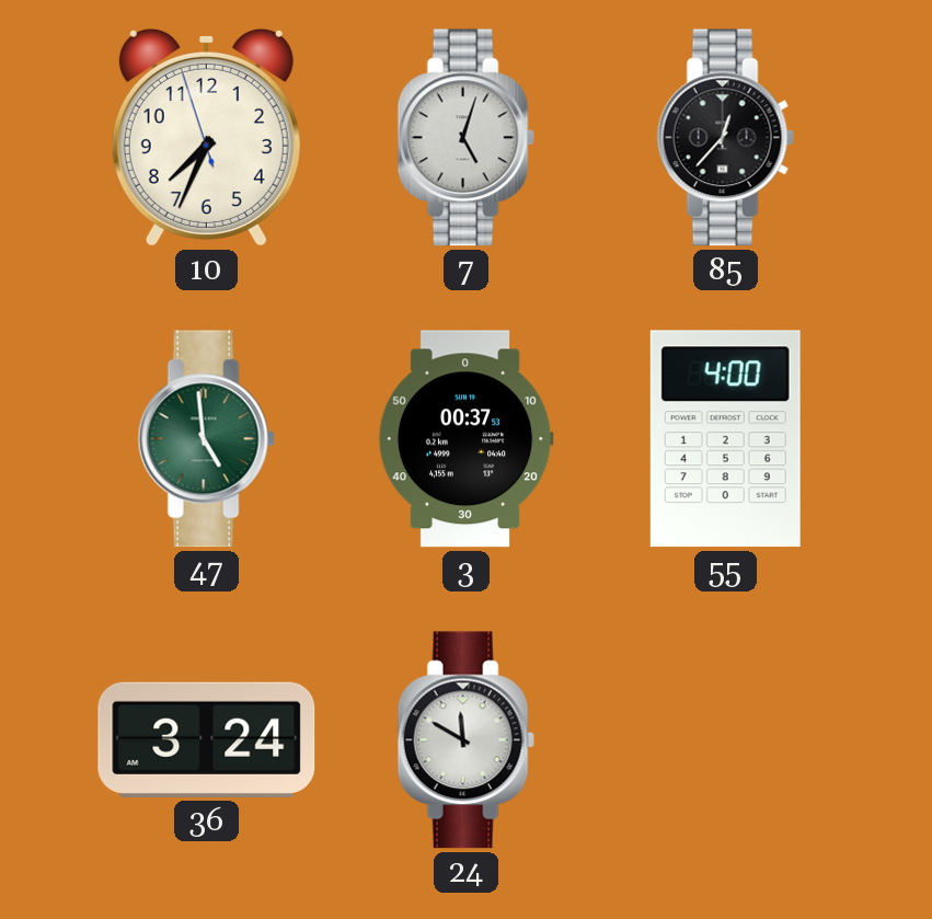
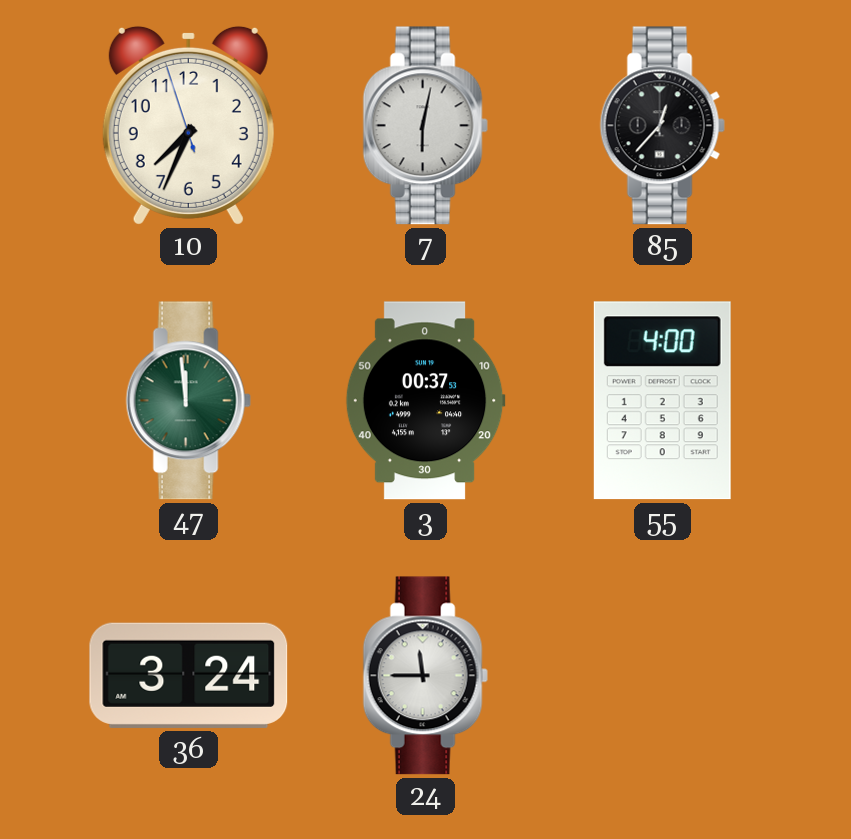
7: 5:03 -> 6:02
47: 4:59 -> 11:59
24: 11:50 -> 11:45
